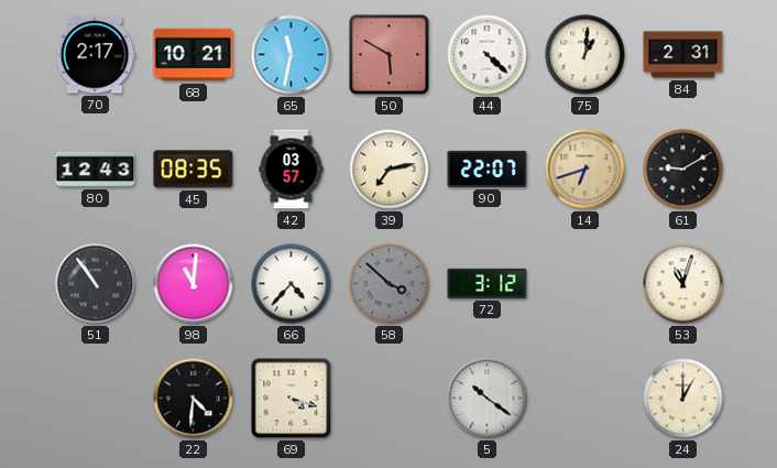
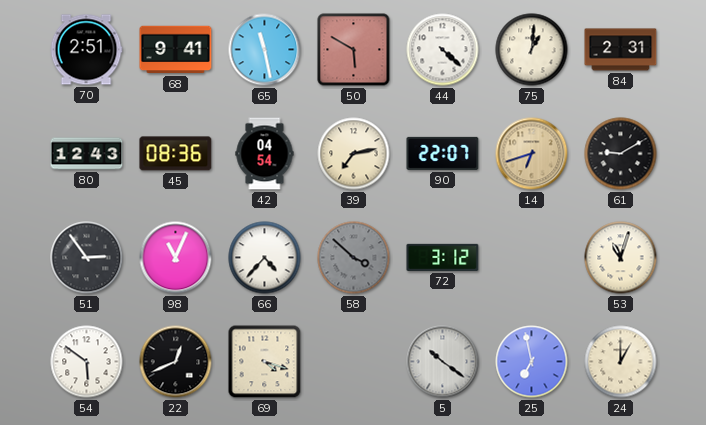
70: 2:17 -> 2:51
68: 10:21 -> 9:41
65: 11:32 -> 11:28
45: 08:35 -> 08:36
42: 03:57 -> 04:54
51: 10:54 -> 2:54
98: 11:01 -> 11:04
54: none -> 5:51
22: 4:31 -> 12:41
25: none -> 6:58
